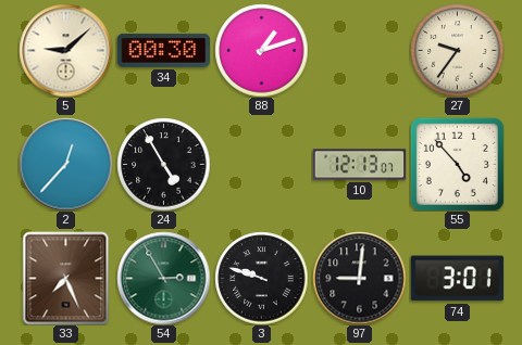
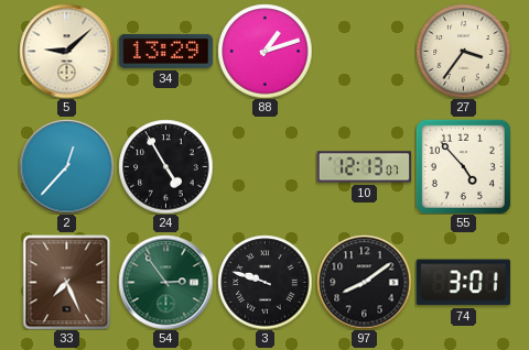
34: 00:30 -> 13:29
27: 9:36 -> 3:36
54: 2:55 -> 2:54
97: 9:01 -> 8:09
